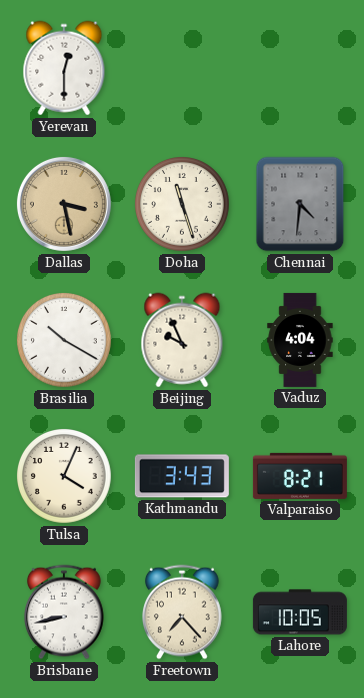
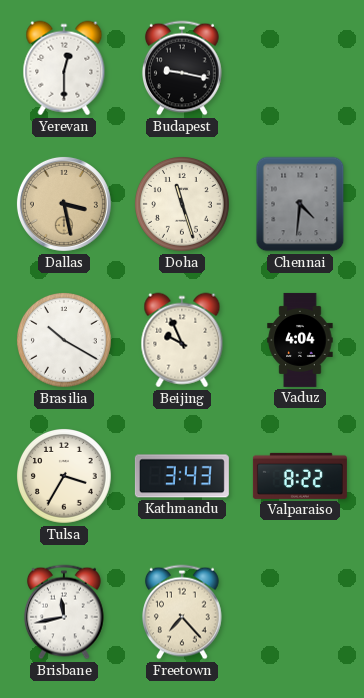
Budapest: none -> 9:17
Tulsa: 4:04 -> 3:35
Valparaiso: 8:21 -> 8:22
Brisbane: 8:43 -> 11:43
Lahore: 10:05 -> none
